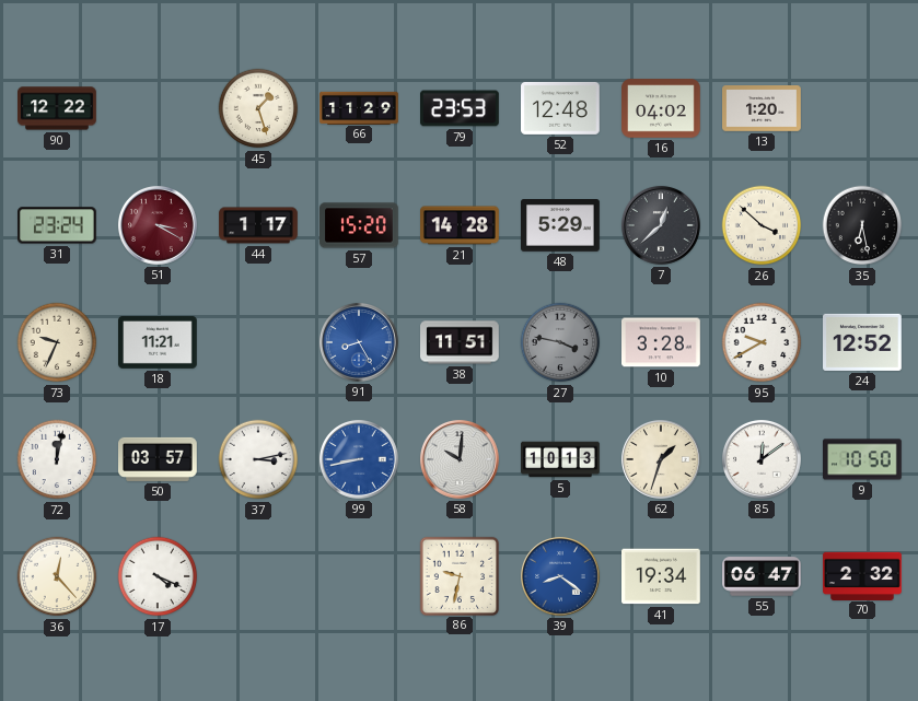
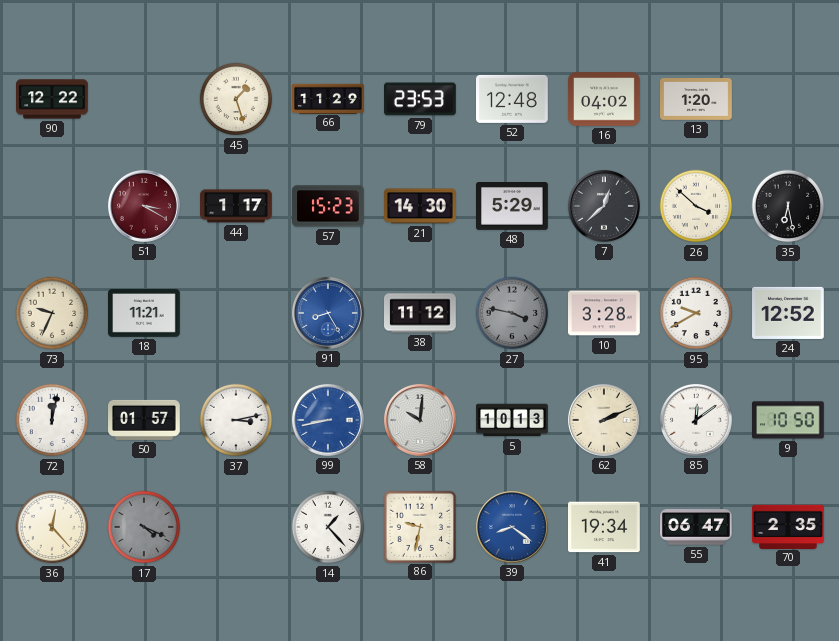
31: 23:24 -> none
57: 15:20 -> 15:23
21: 14:28 -> 14:30
38: 11:51 -> 11:12
50: 03:57 -> 01:57
62: 1:33 -> 2:11
17 dial: white -> grey
14: none -> 1:23
70: 2:32 -> 2:35
